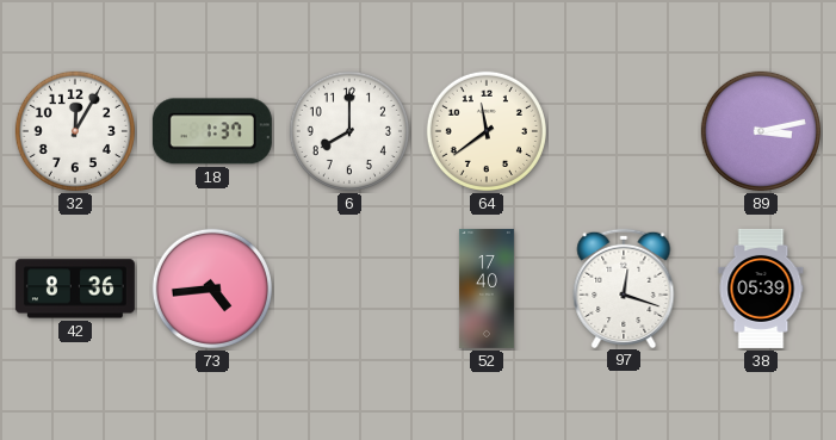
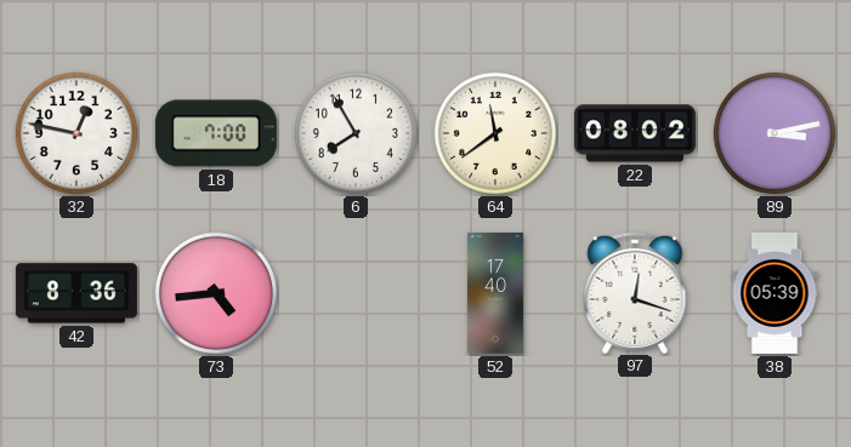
32: 12:05 -> 12:47
18: 1:37 -> 7:00
6: 8:00 -> 7:55
22: none -> 08:02
